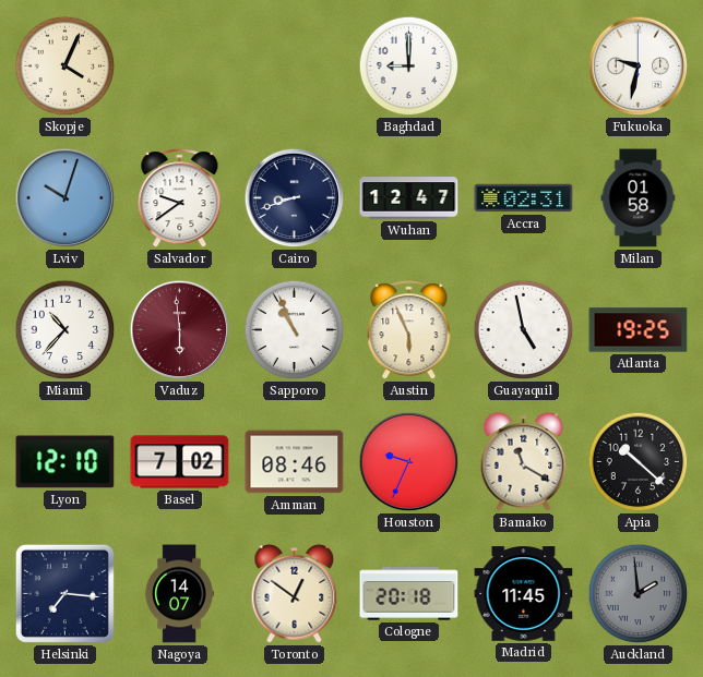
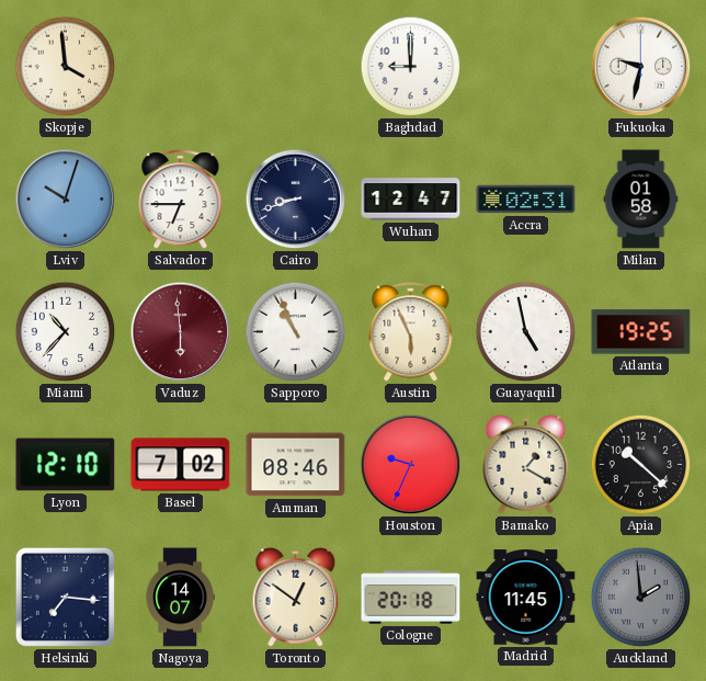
Skopje: 4:04 -> 3:59
Salvador: 9:39 -> 6:45
Bamako: 11:20 -> 1:20
